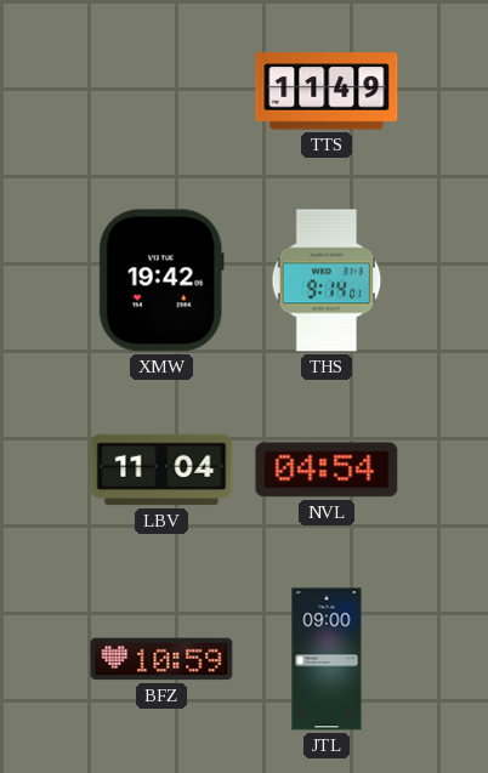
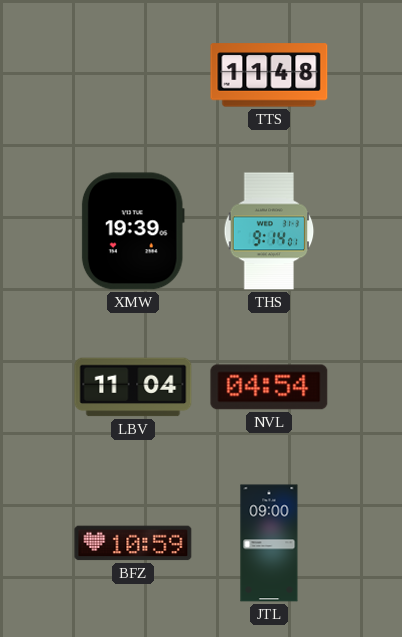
TTS: 11:49 -> 11:48
XMW: 19:42 -> 19:39
